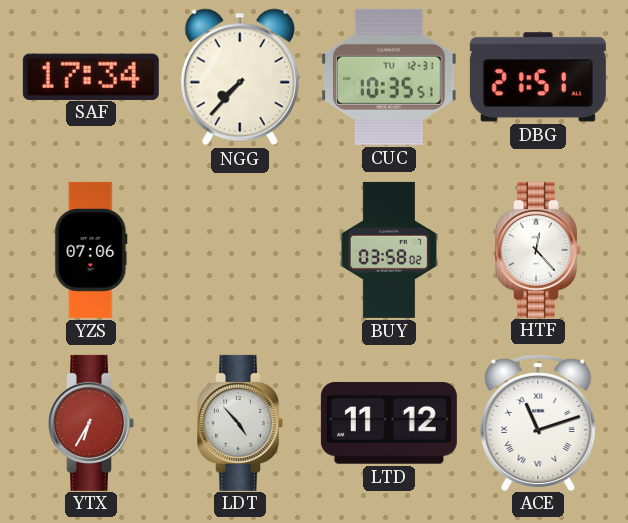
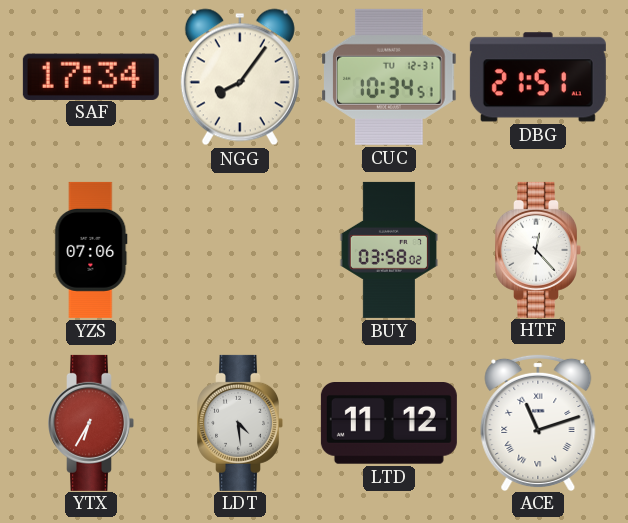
NGG: 7:37 -> 8:06
CUC: 10:35 -> 10:34
LDT: 4:53 -> 4:29
